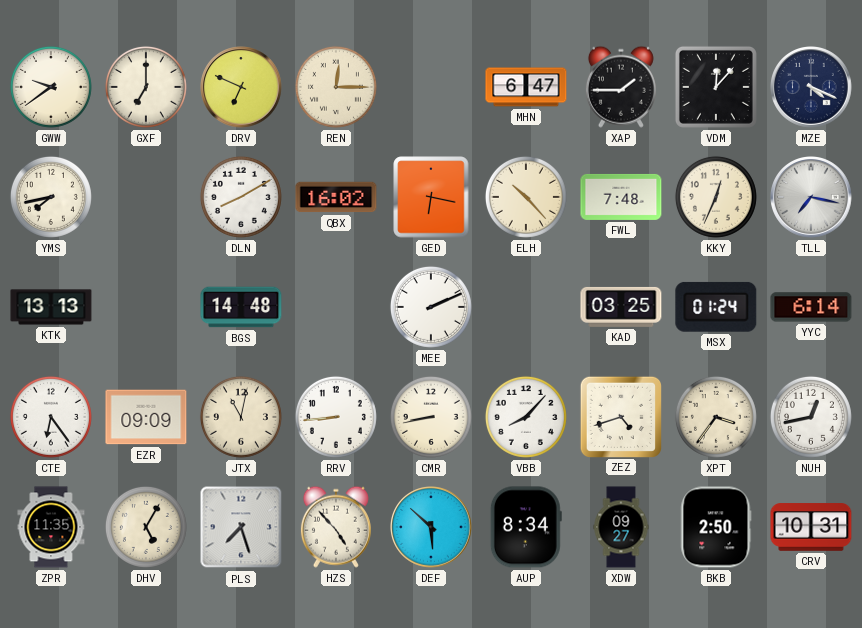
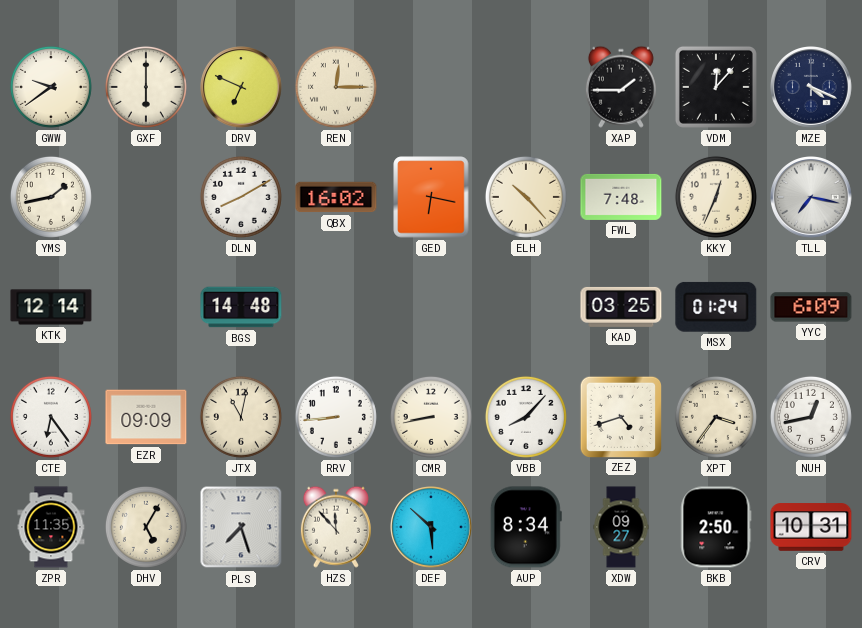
GXF: 7:00 -> 6:00
MHN: 6:47 -> none
YMS: 7:43 -> 1:43
KTK: 13:13 -> 12:14
MEE: 2:11 -> none
YYC: 6:14 -> 6:09
HZS: 4:53 -> 11:53
